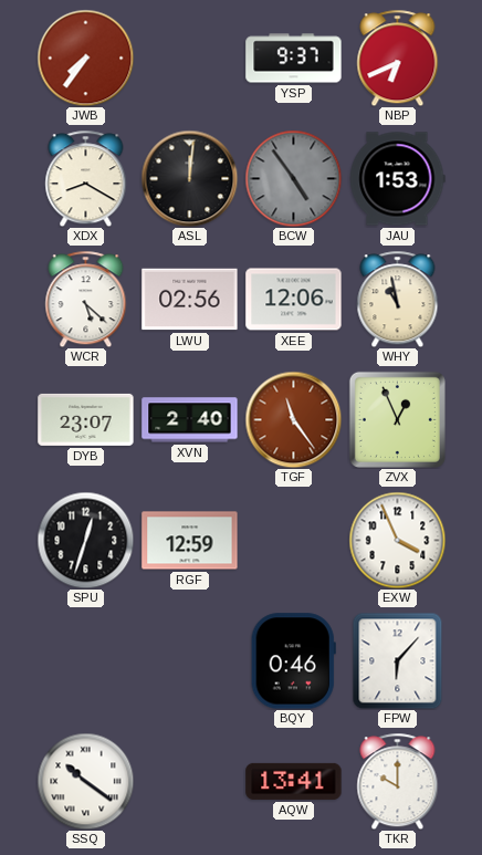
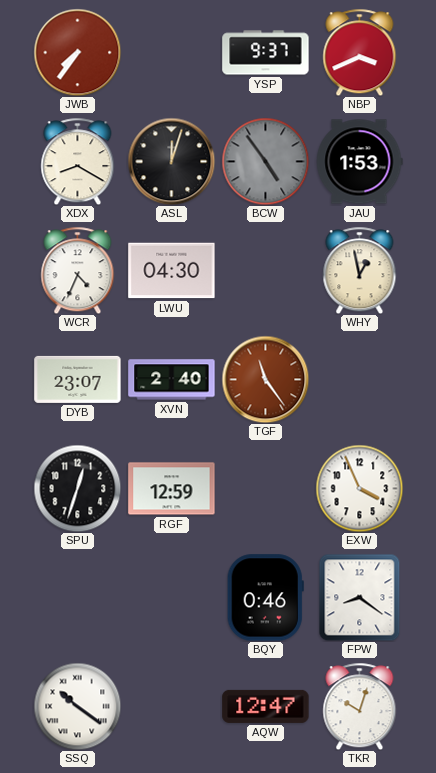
NBP: 6:41 -> 3:41
ASL: 12:01 -> 12:03
WCR: 5:22 -> 4:34
LWU: 02:56 -> 04:30
XEE: 12:06 -> none
WHY: 10:58 -> 12:58
ZVX: 12:56 -> none
FPW: 6:07 -> 8:21
AQW: 13:41 -> 12:47
TKR: 10:00 -> 10:03
